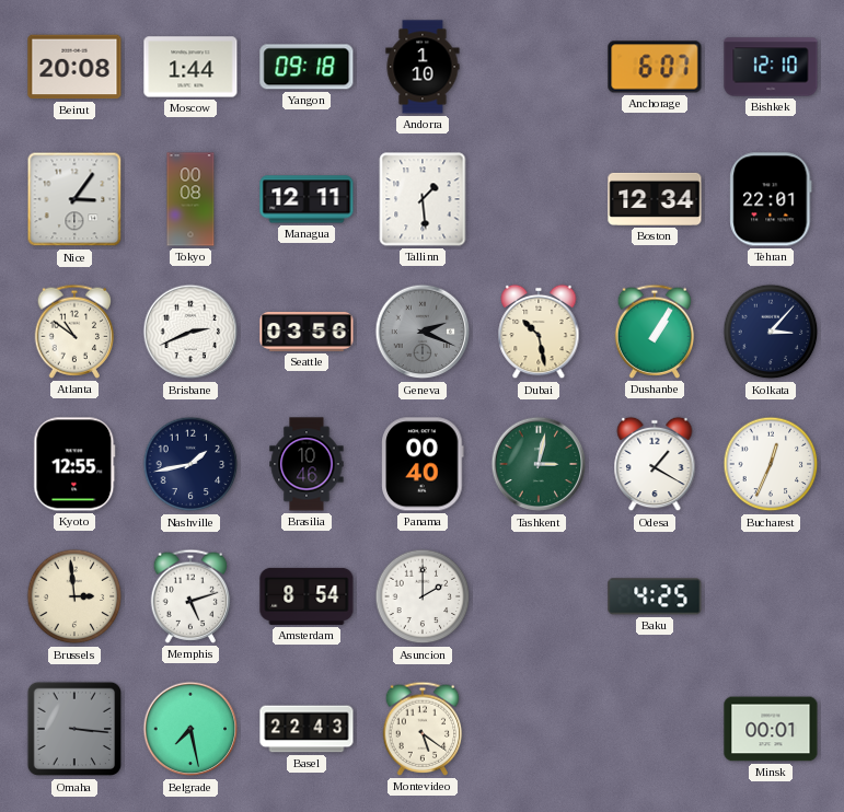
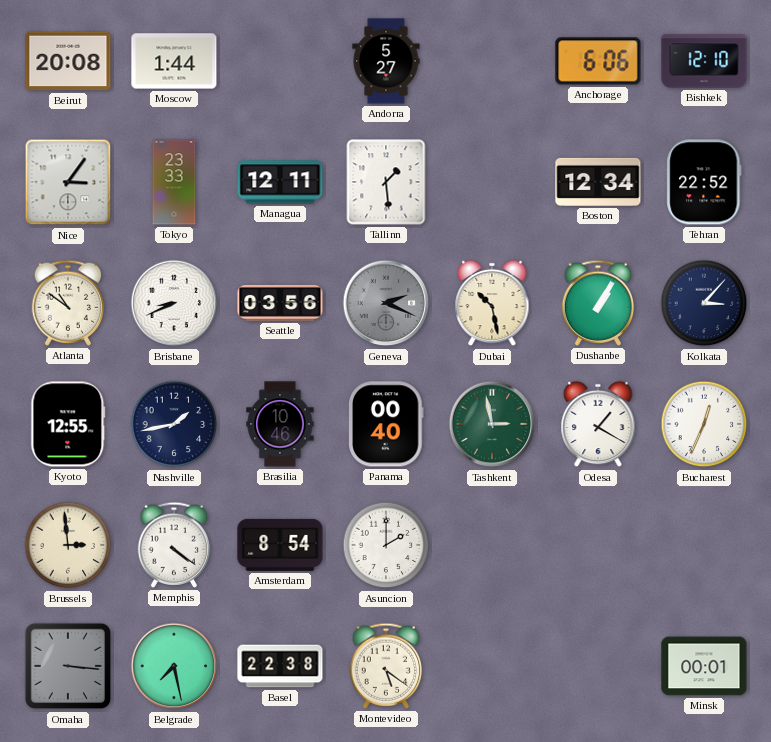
Yangon: 09:18 -> none
Andorra: 1:10 -> 5:27
Anchorage: 6:07 -> 6:06
Tokyo: 00:08 -> 23:33
Tehran: 22:01 -> 22:52
Brisbane: 2:41 -> 8:41
Tashkent: 3:02 -> 2:58
Memphis: 5:12 -> 4:21
Baku: 4:25 -> none
Basel: 22:43 -> 22:38
